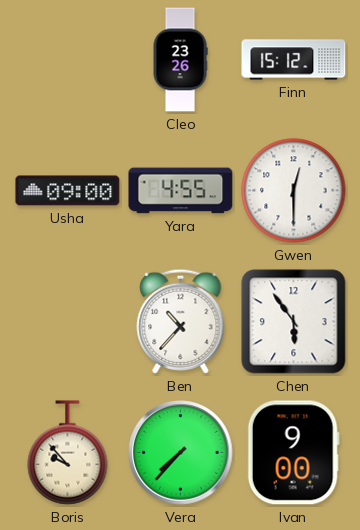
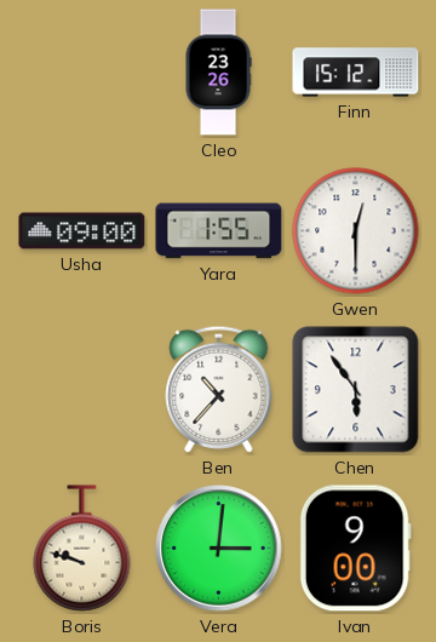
Yara: 4:55 -> 1:55
Boris: 9:53 -> 9:48
Vera: 7:37 -> 3:01
